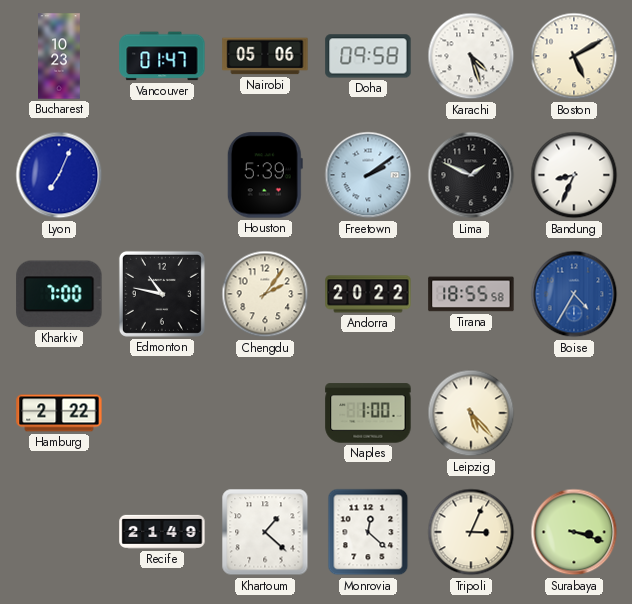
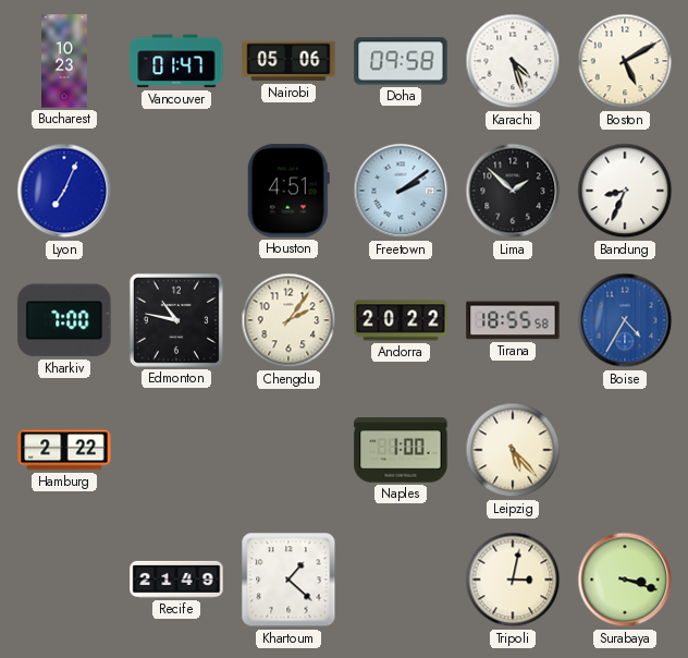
Houston: 5:39 -> 4:51
Lima: 1:49 -> 1:52
Monrovia: 12:22 -> none
Tripoli: 3:04 -> 3:02
